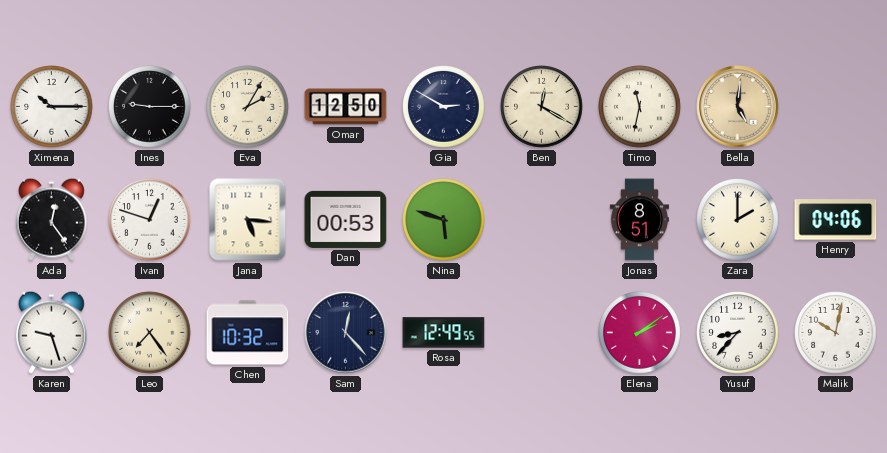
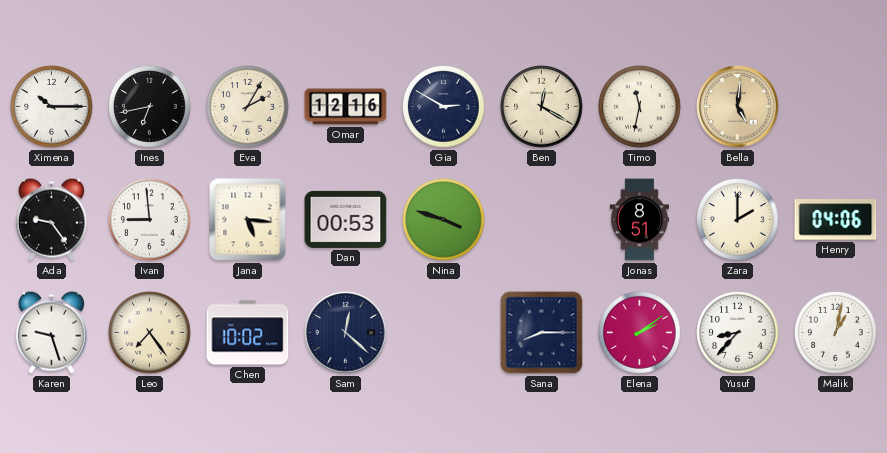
Ines: 9:15 -> 6:43
Omar: 12:50 -> 12:16
Ada: 12:24 -> 9:24
Ivan: 12:48 -> 8:59
Nina: 5:48 -> 3:48
Chen: 10:32 -> 10:02
Sam: 12:23 -> 12:22
Rosa: 12:49 -> none
Sana: none -> 8:15
Malik: 10:02 -> 1:02
